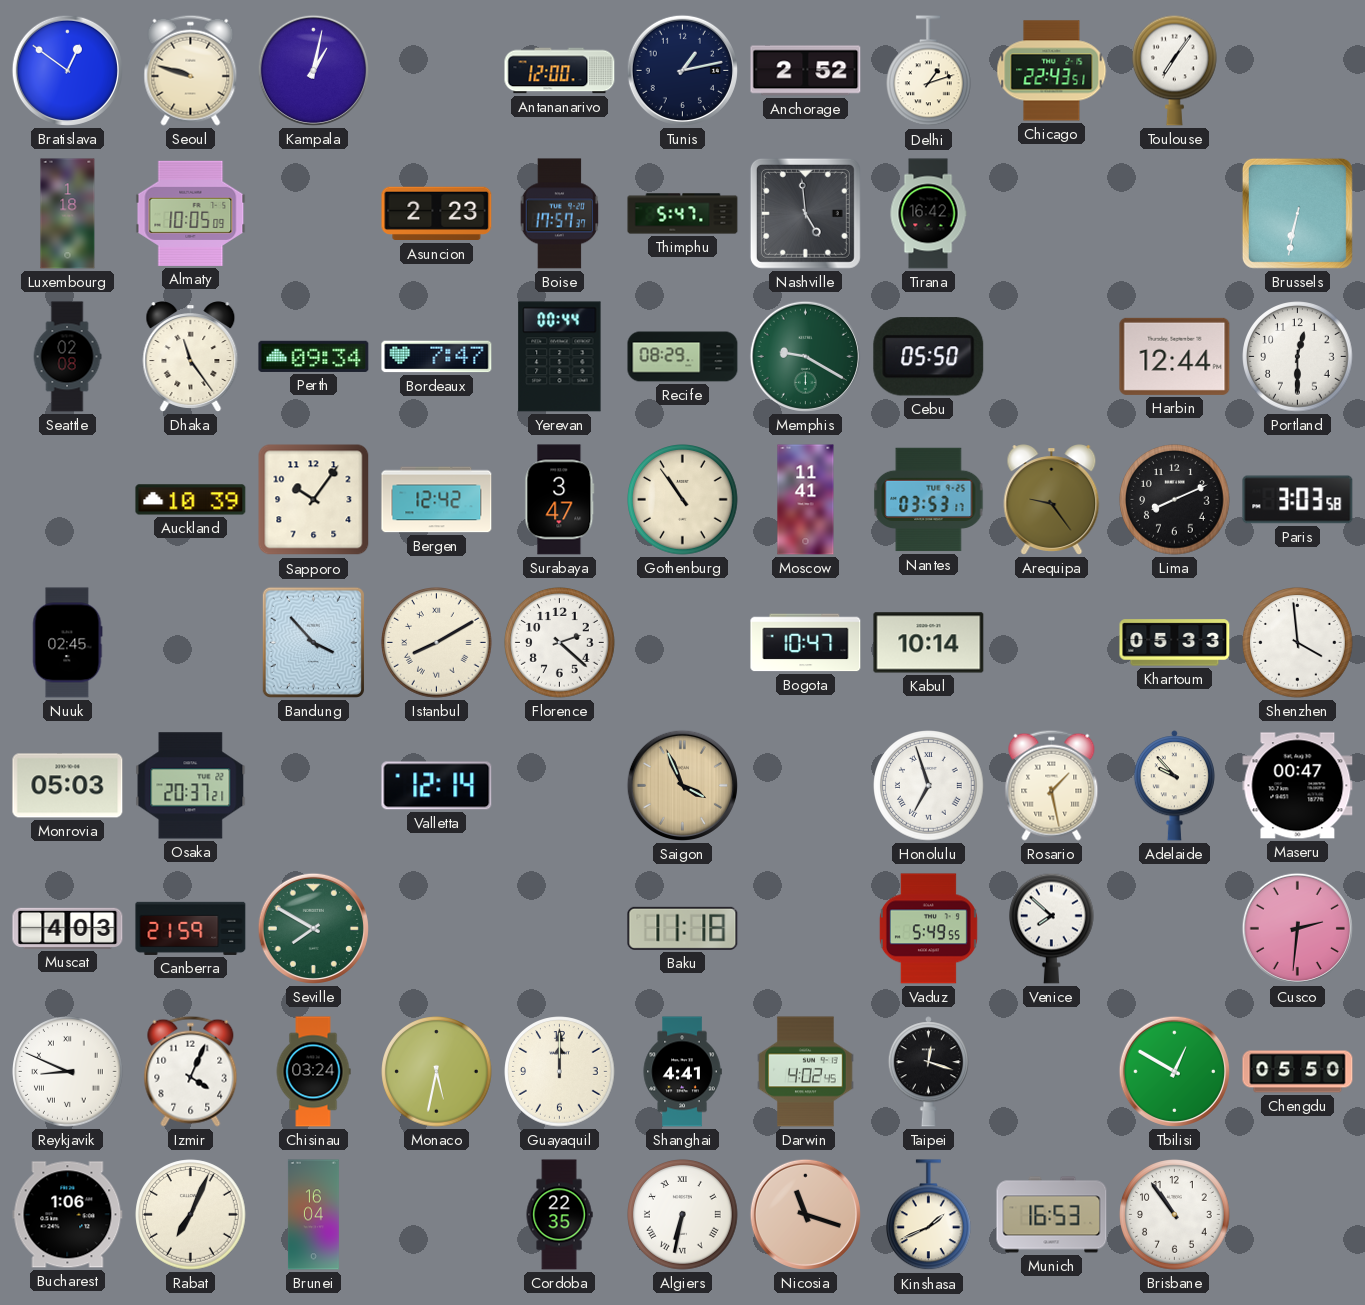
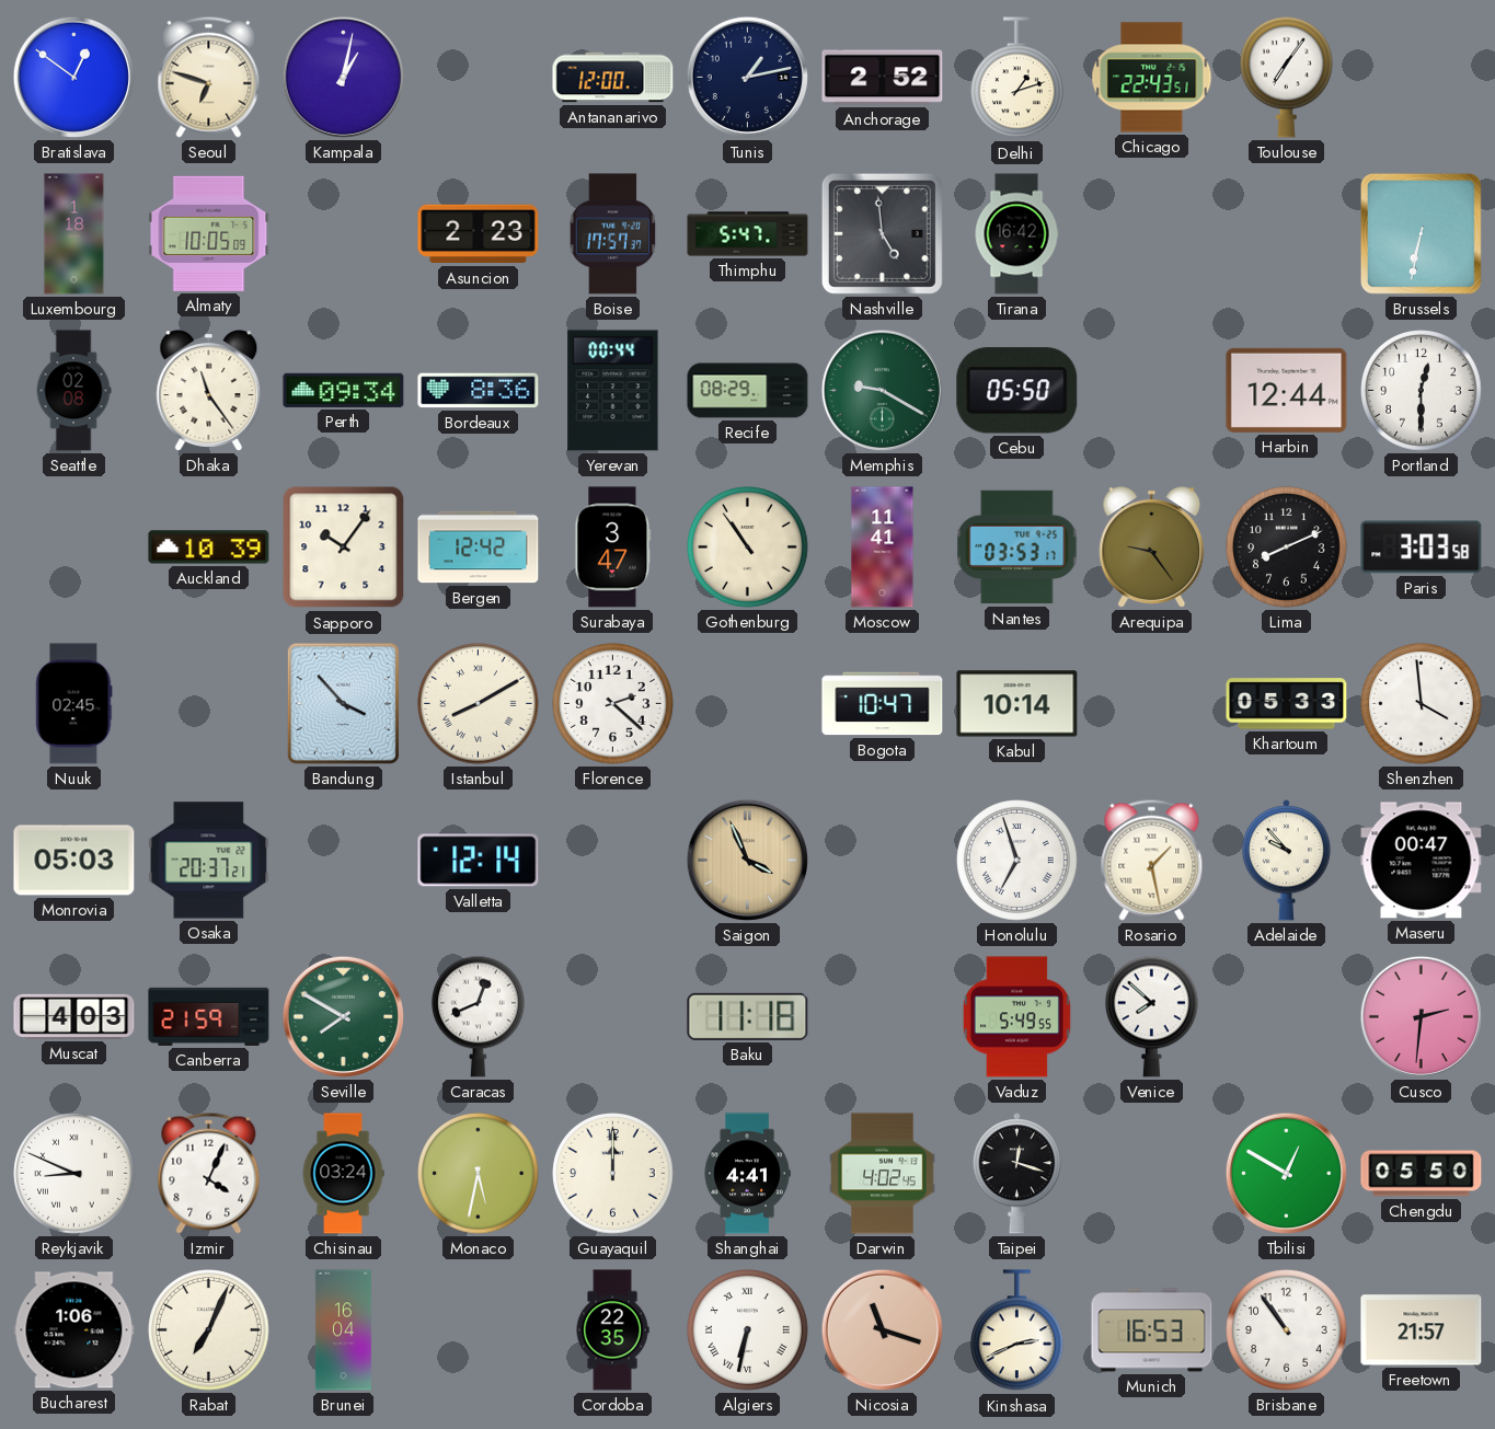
Seoul: 9:48 -> 6:48
Bordeaux: 7:47 -> 8:36
Caracas: none -> 12:41
Kinshasa: 1:41 -> 2:41
Freetown: none -> 21:57
